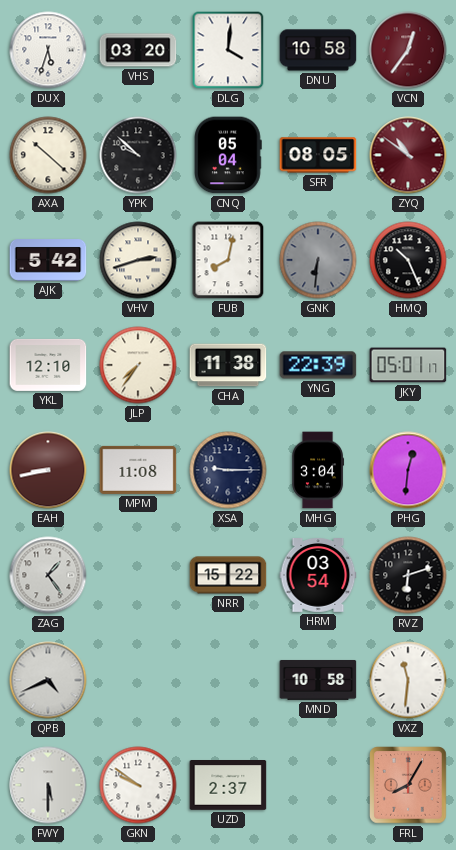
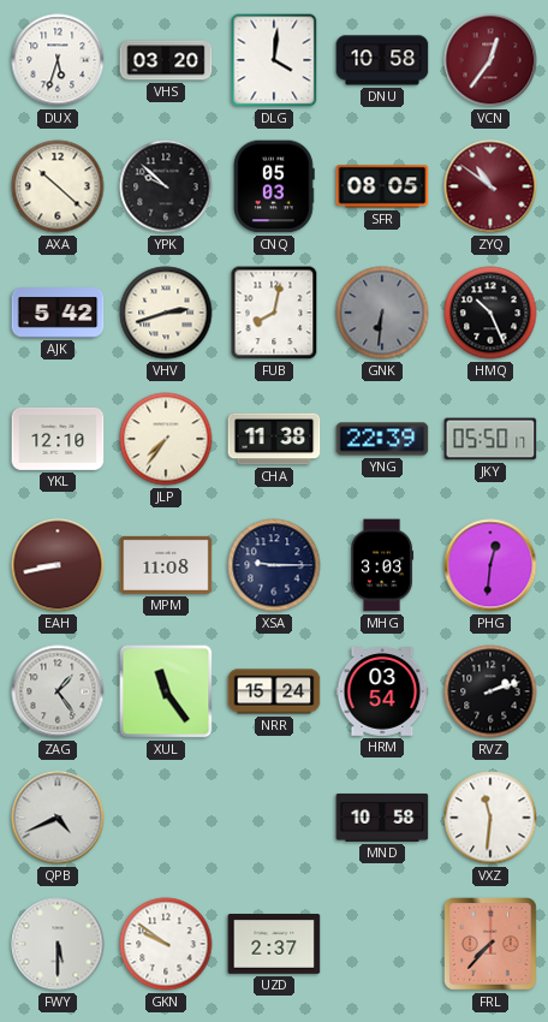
CNQ: 05:04 -> 05:03
JKY: 05:01 -> 05:50
MHG: 3:04 -> 3:03
XUL: none -> 11:24
NRR: 15:22 -> 15:24
RVZ: 6:12 -> 2:12
FRL: 8:05 -> 7:37
